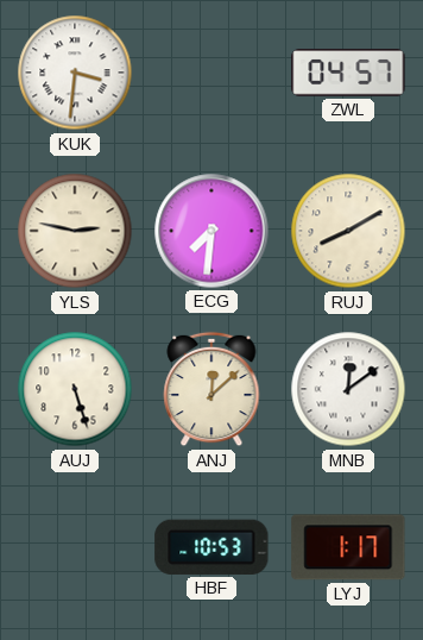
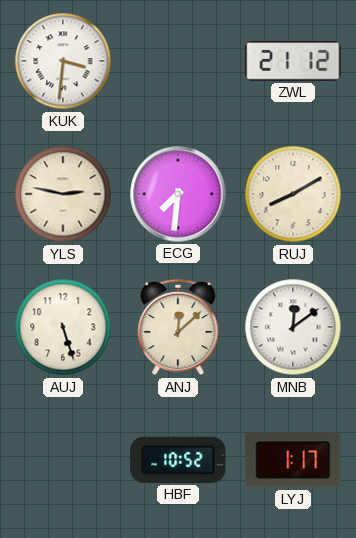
ZWL: 04:57 -> 21:12
HBF: 10:53 -> 10:52
